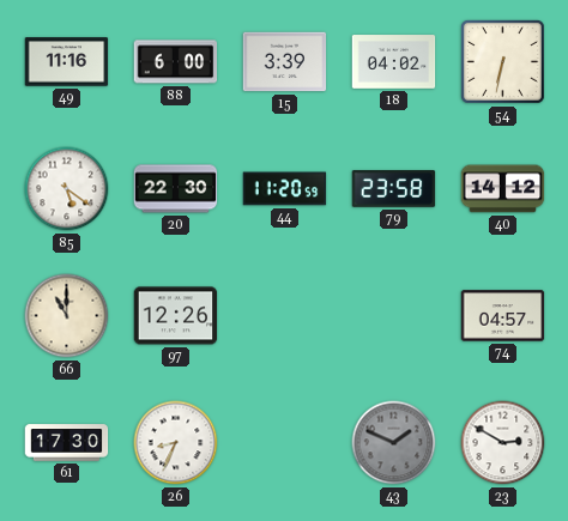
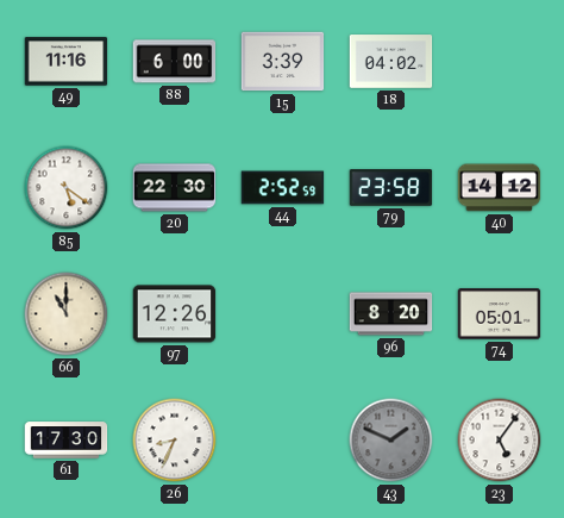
54: 6:32 -> none
44: 11:20 -> 2:52
96: none -> 8:20
74: 04:57 -> 05:01
23: 2:50 -> 5:06
